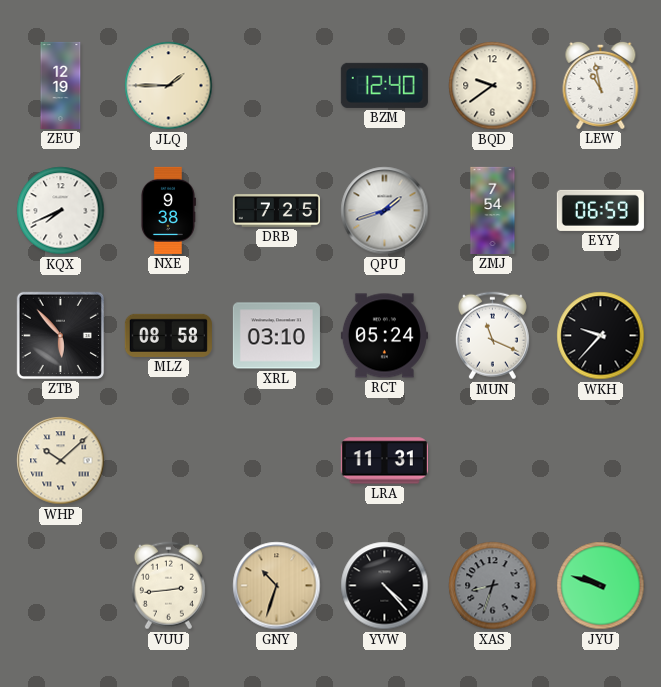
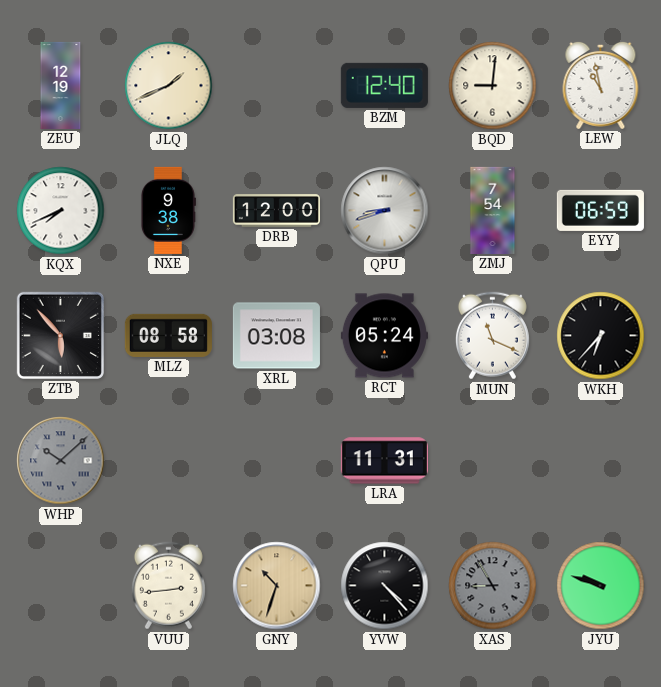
JLQ: 1:45 -> 1:41
BQD: 9:39 -> 9:01
DRB: 7:25 -> 12:00
QPU: 1:42 -> 8:42
XRL: 03:10 -> 03:08
WKH: 9:37 -> 6:37
WHP dial: cream -> grey
XAS: 8:33 -> 8:55
